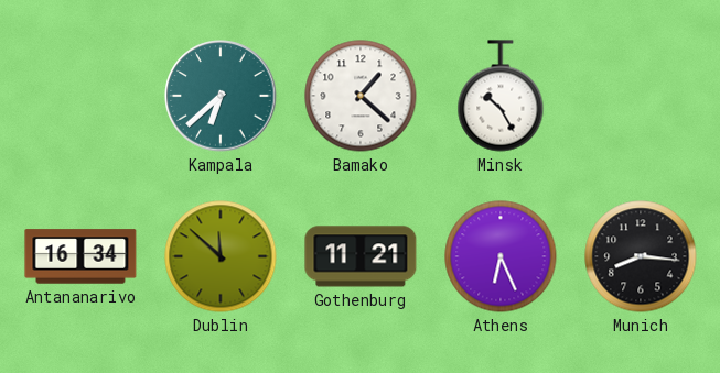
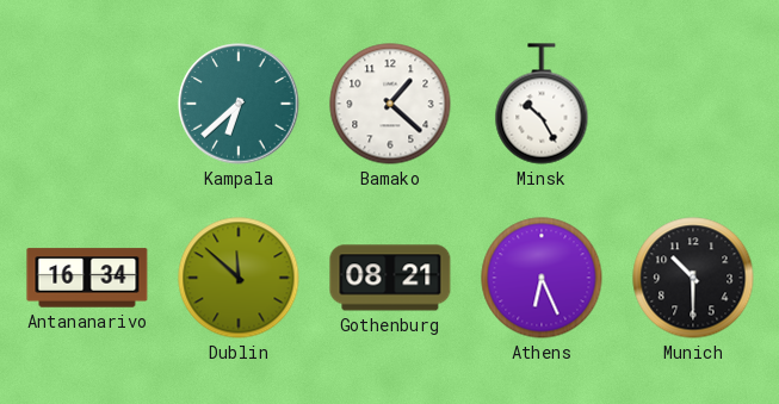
Gothenburg: 11:21 -> 08:21
Munich: 8:16 -> 10:30
